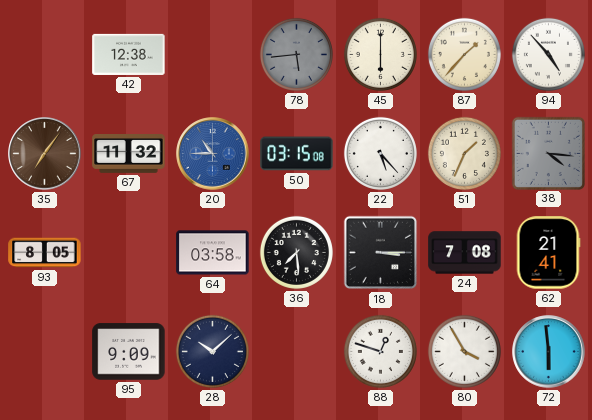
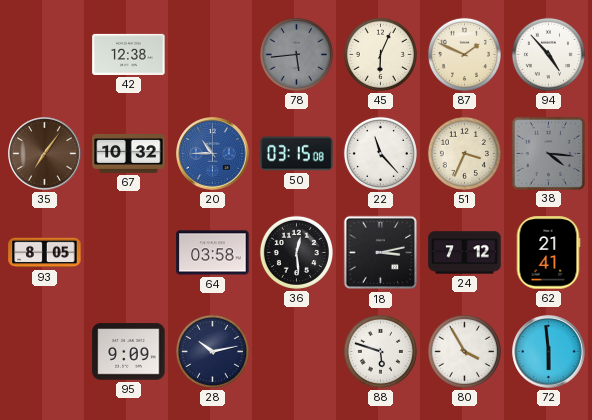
45: 6:00 -> 6:04
87: 1:37 -> 1:49
67: 11:32 -> 10:32
22: 5:23 -> 11:23
51: 1:34 -> 3:34
36: 7:29 -> 12:29
18: 3:15 -> 3:13
24: 7:08 -> 7:12
28: 10:08 -> 10:13
88: 12:48 -> 5:48
